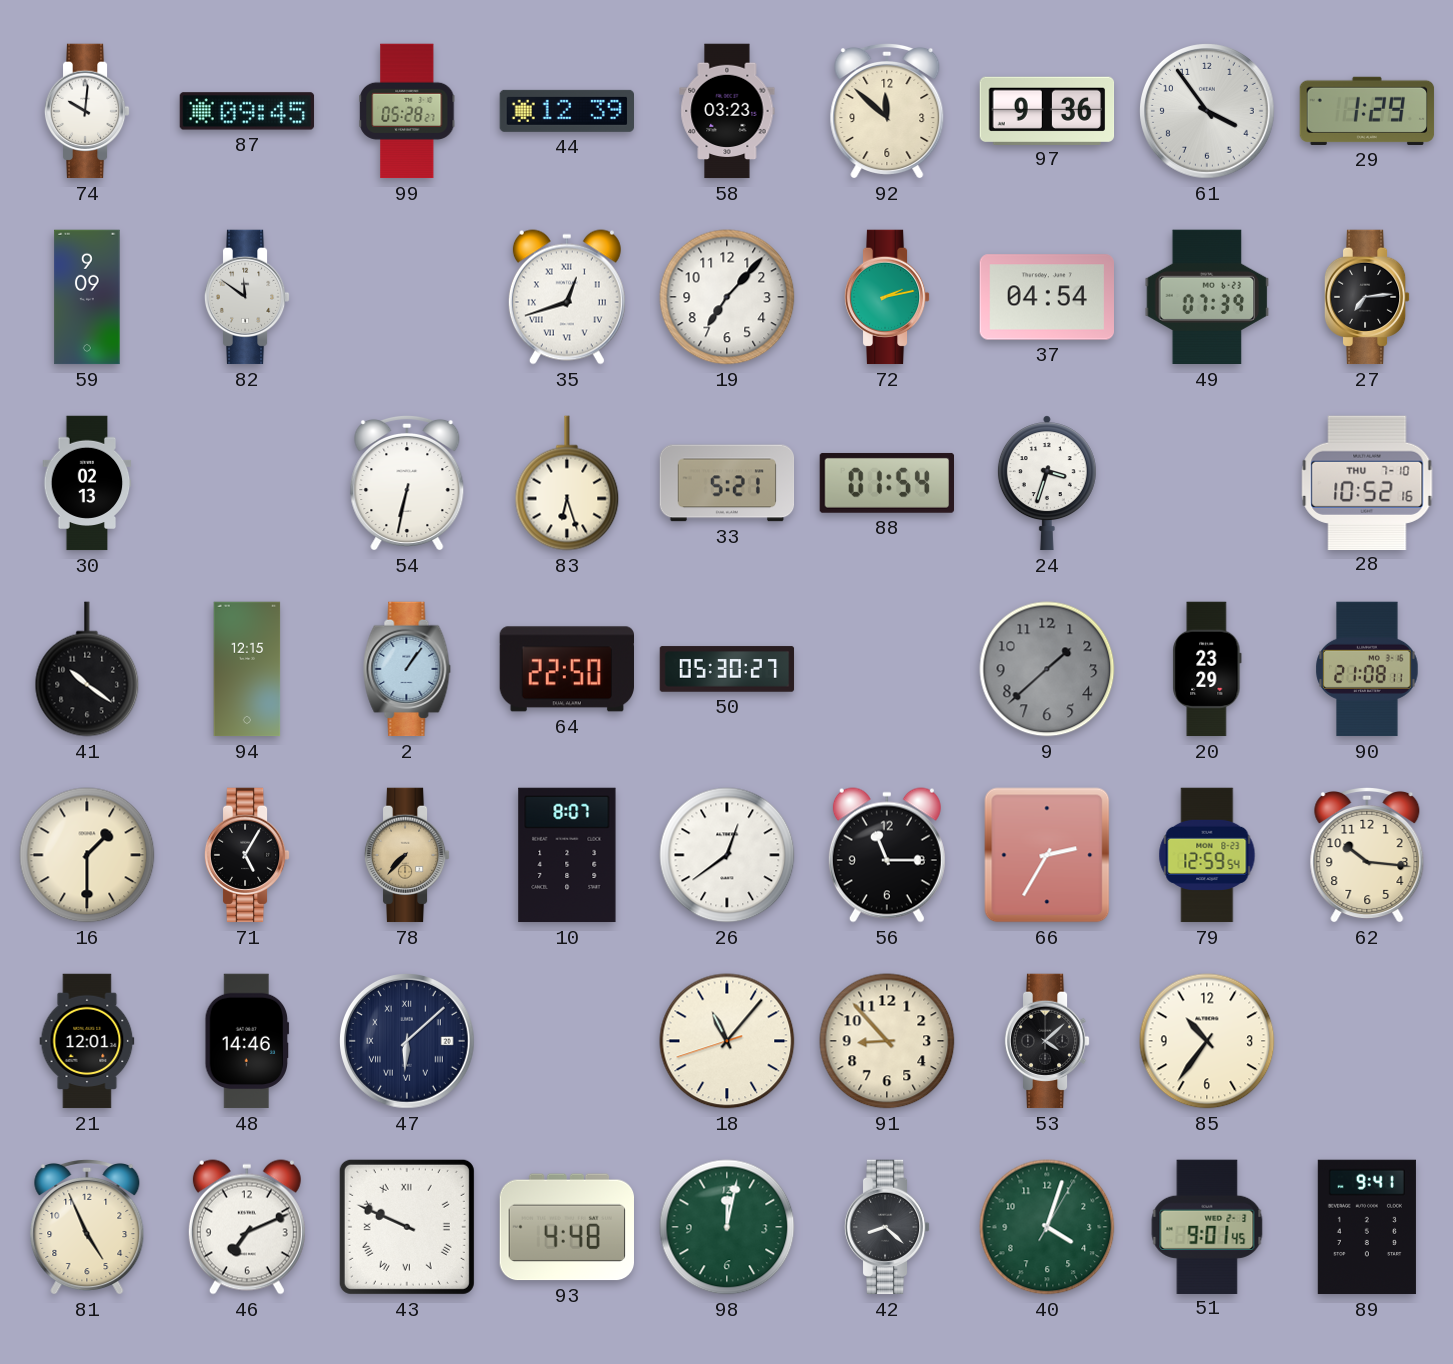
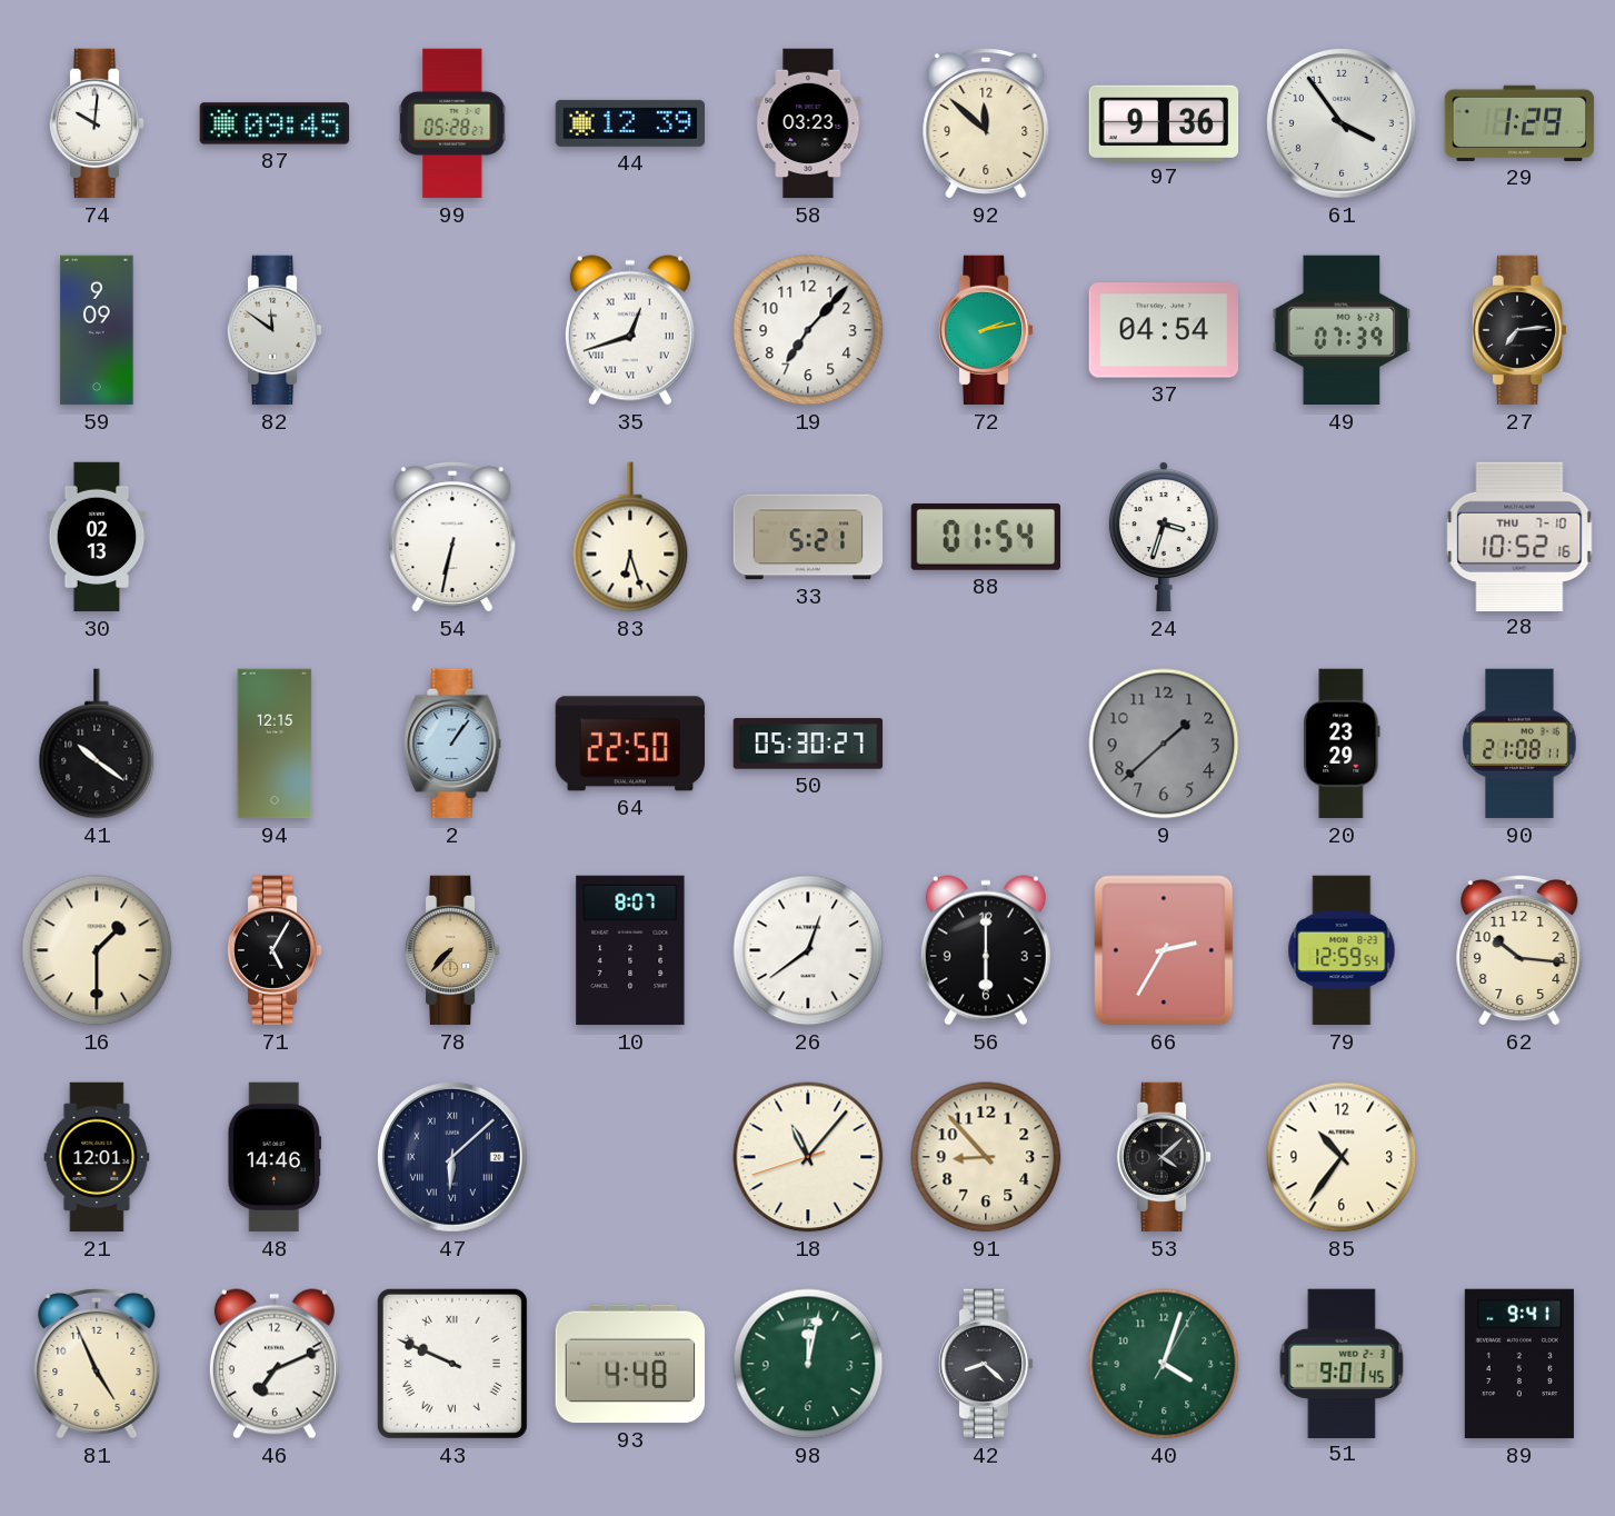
56: 11:15 -> 6:00
